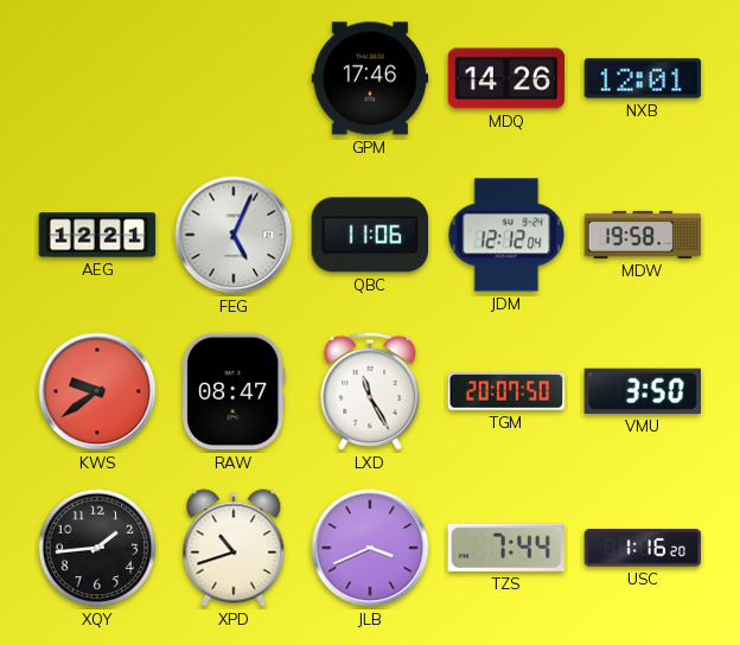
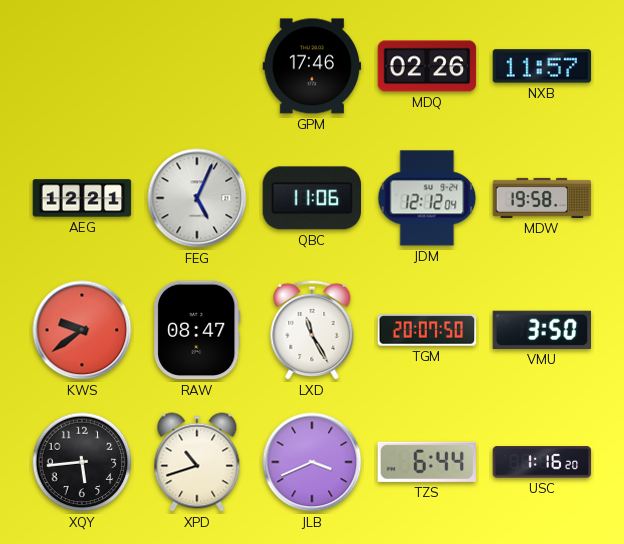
MDQ: 14:26 -> 02:26
NXB: 12:01 -> 11:57
XQY: 1:44 -> 5:44
TZS: 7:44 -> 6:44
